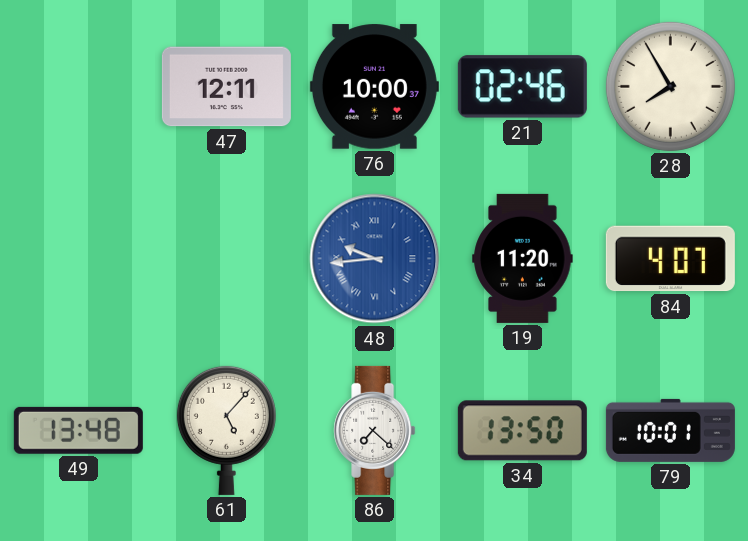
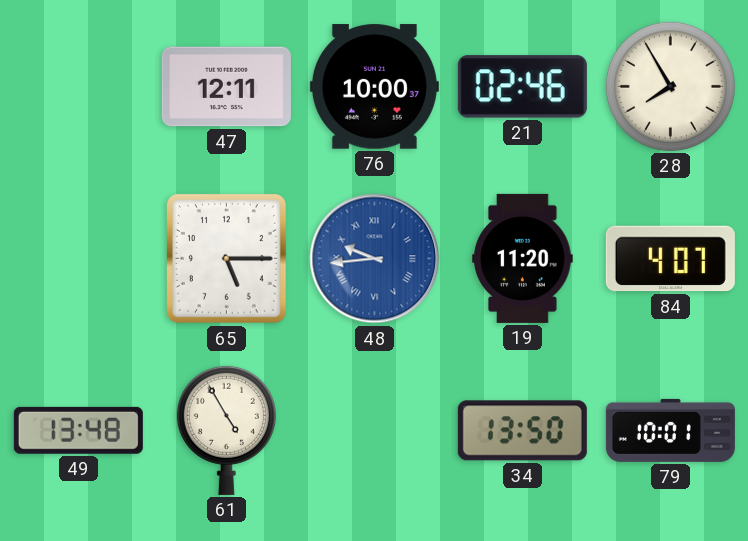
65: none -> 5:15
61: 5:07 -> 4:55
86: 7:22 -> none
